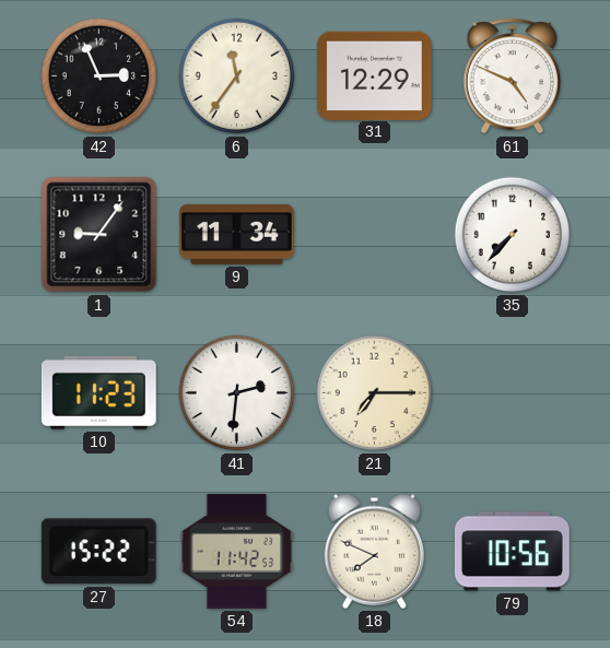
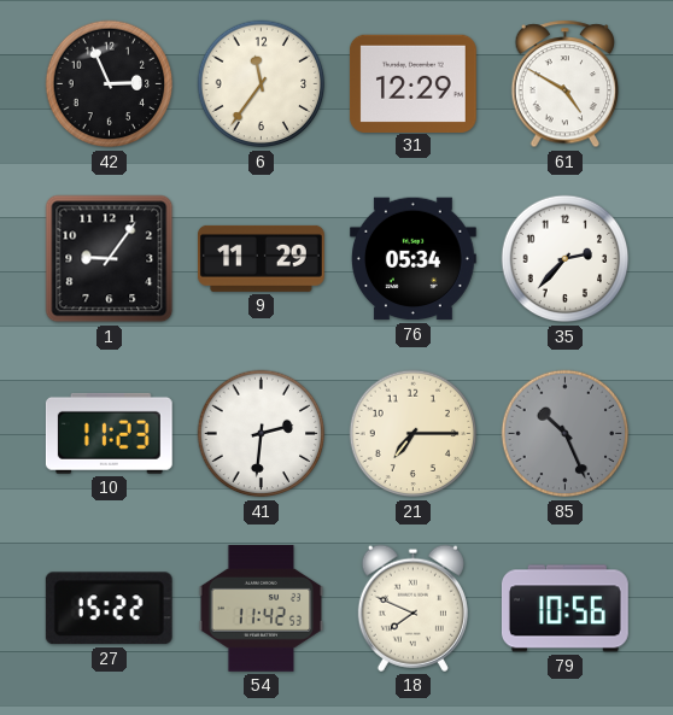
61: 4:49 -> 4:50
9: 11:34 -> 11:29
76: none -> 05:34
35: 7:37 -> 2:37
85: none -> 10:26
